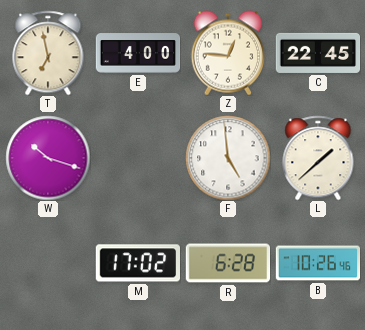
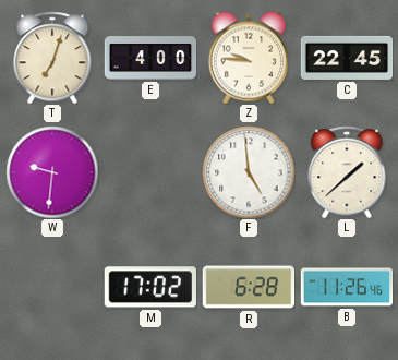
T: 6:58 -> 7:03
Z: 12:46 -> 9:46
W: 10:18 -> 9:31
B: 10:26 -> 11:26
